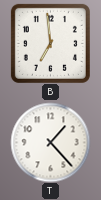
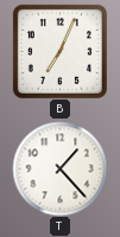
B: 6:59 -> 7:04
